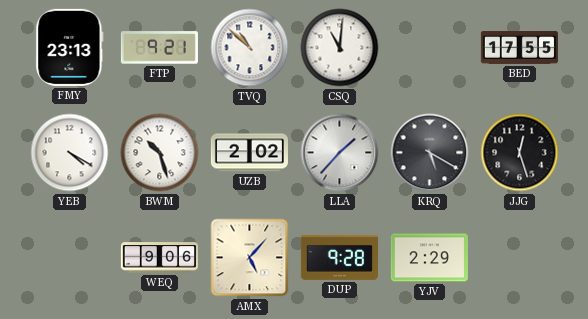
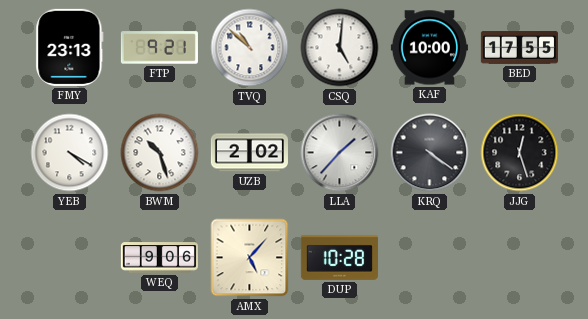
CSQ: 11:01 -> 5:01
KAF: none -> 10:00
KRQ: 5:20 -> 4:21
DUP: 9:28 -> 10:28
YJV: 2:29 -> none
